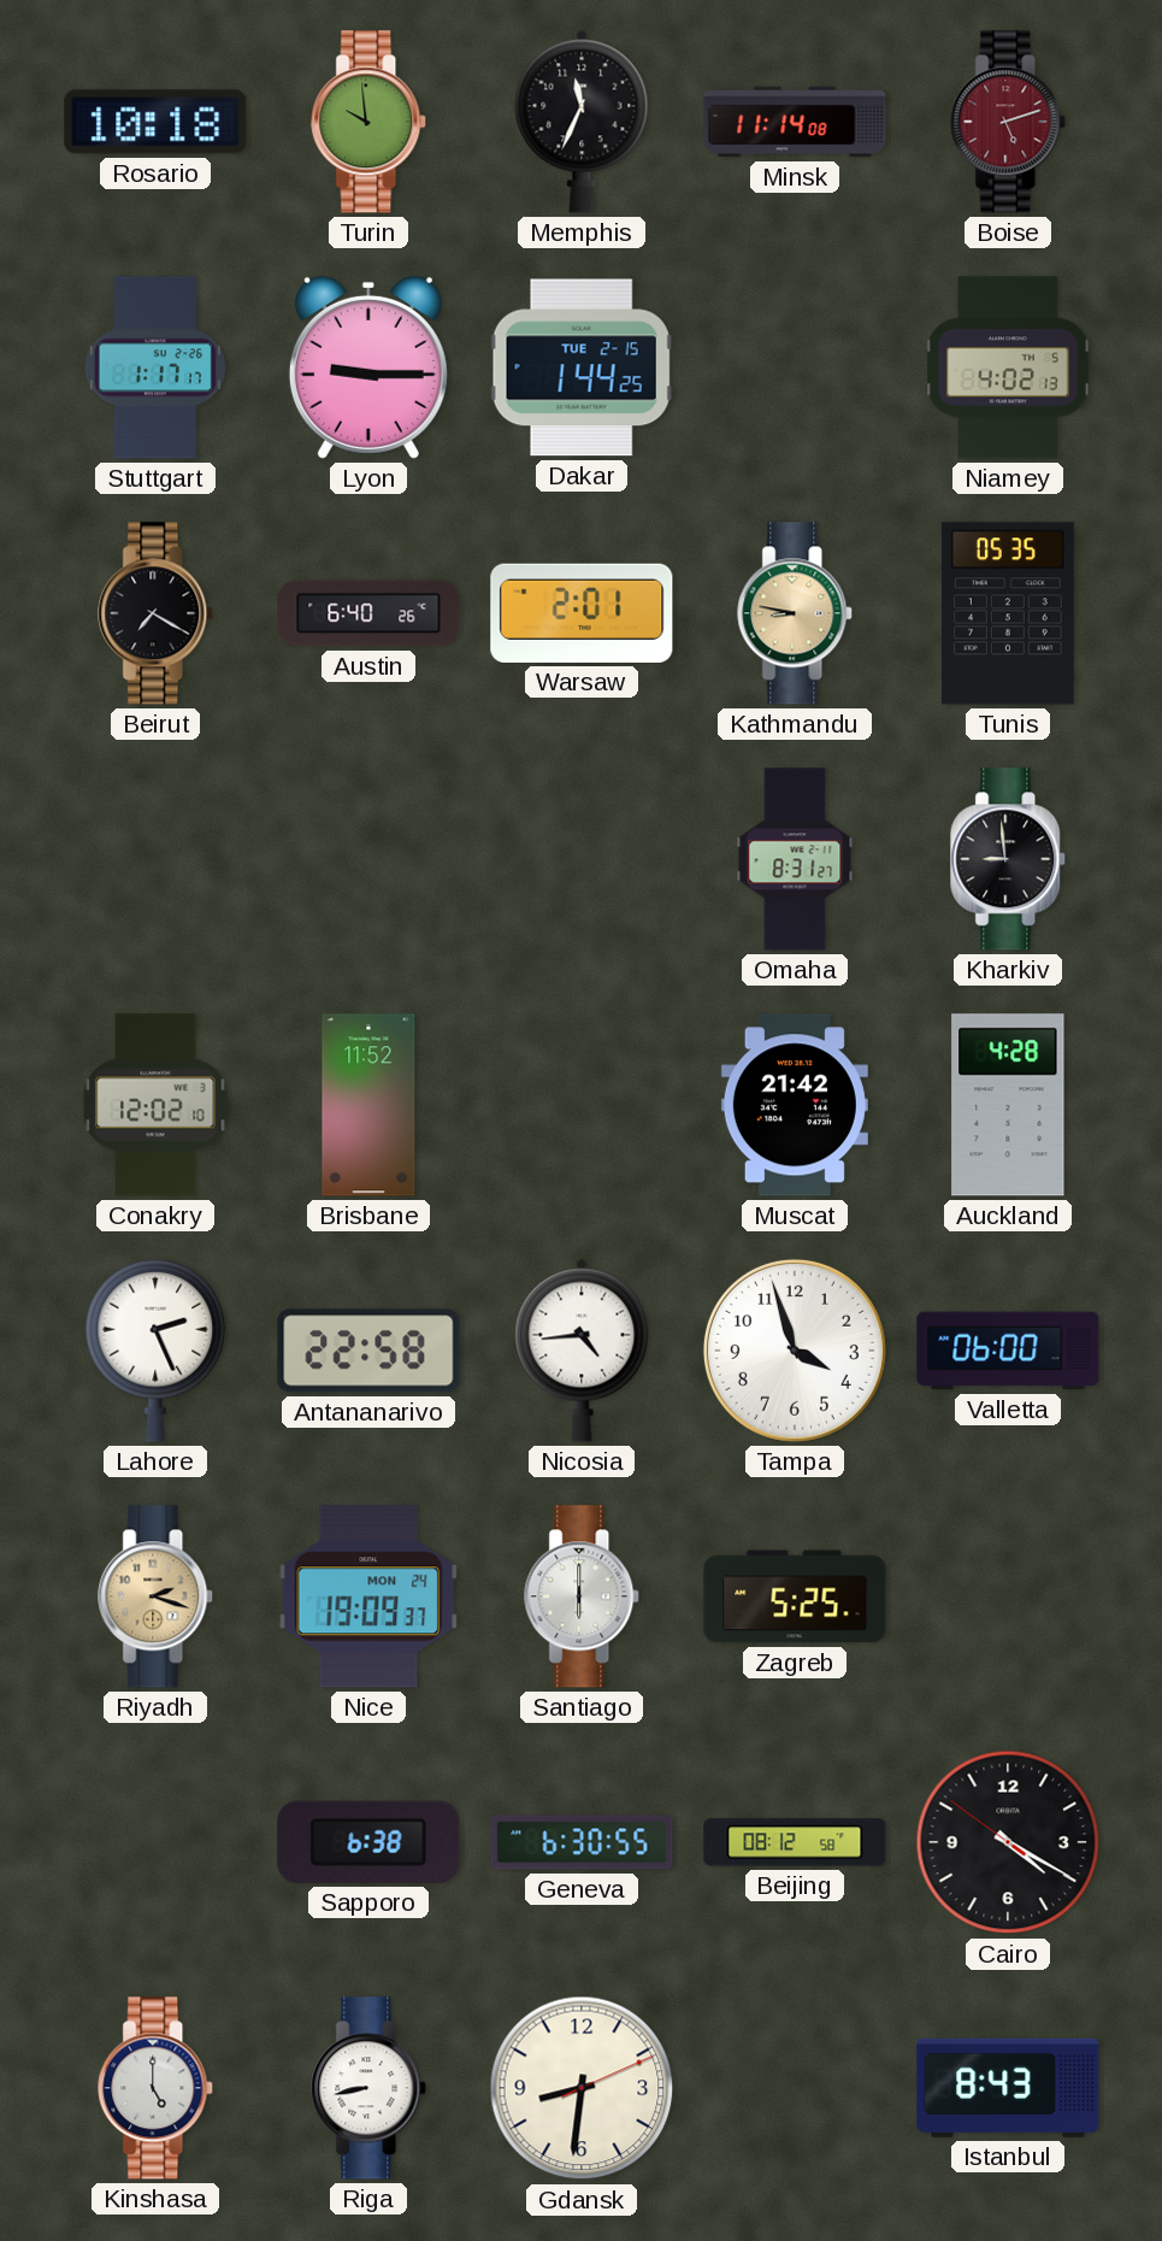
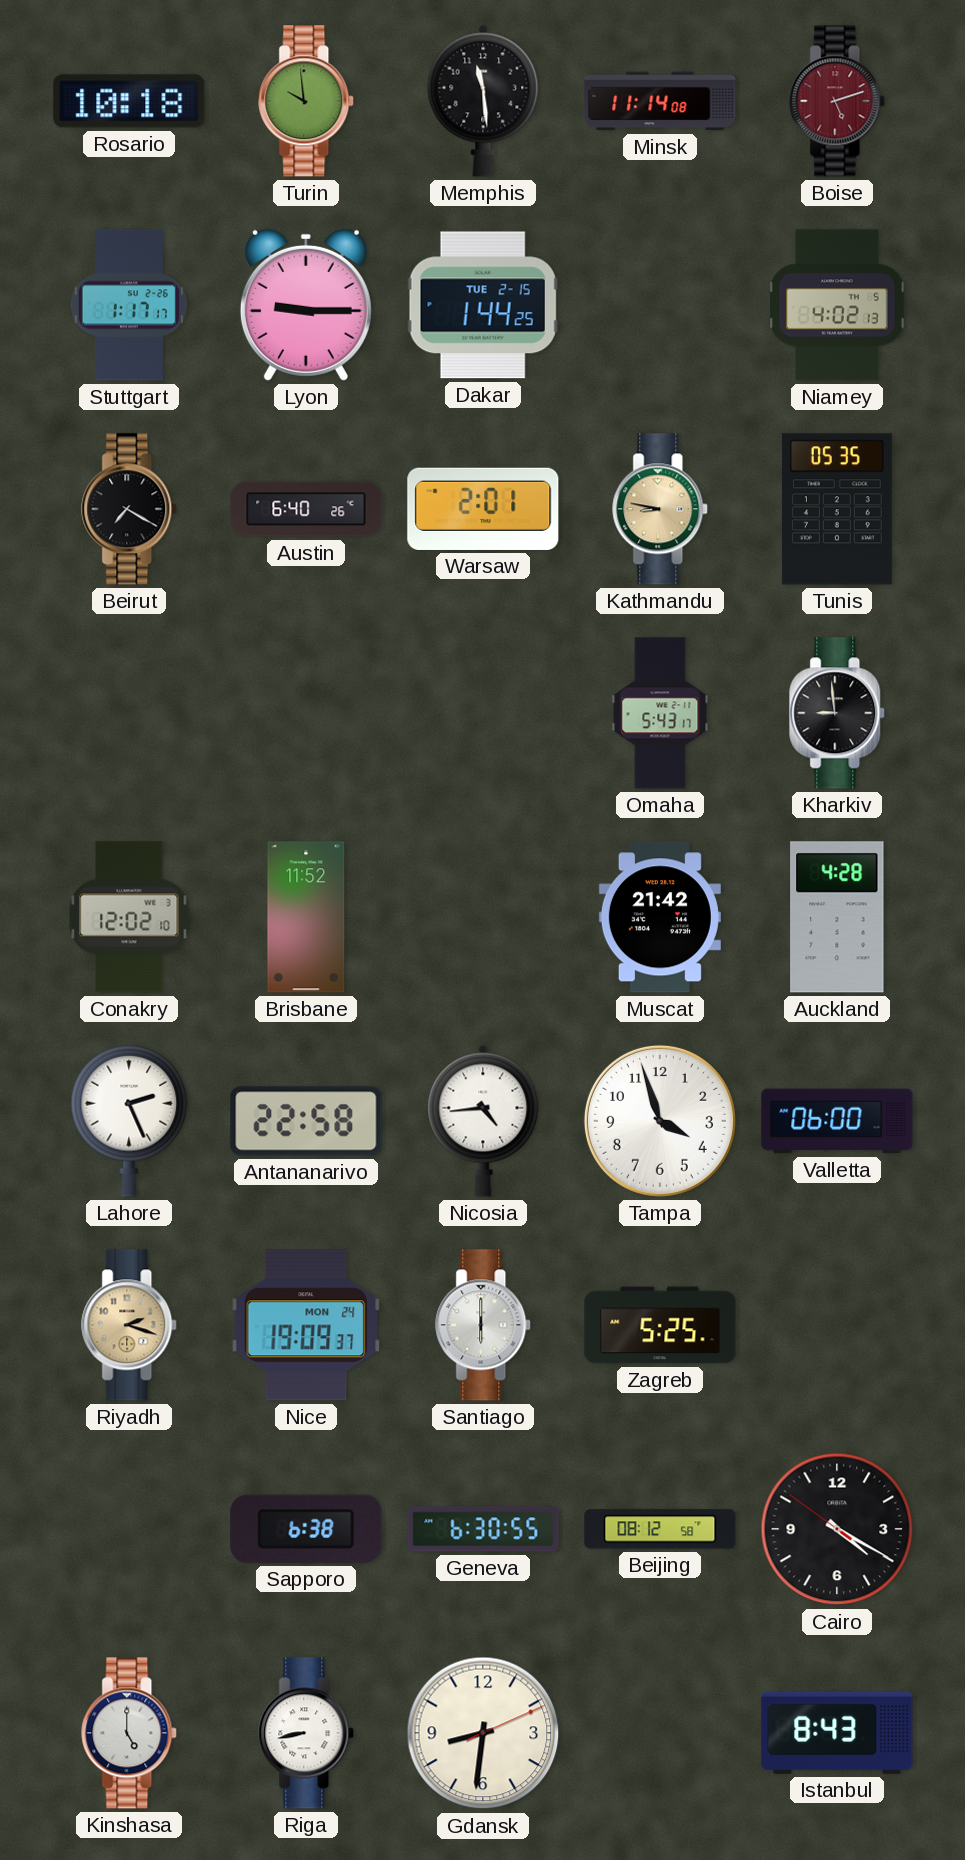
Memphis: 11:34 -> 11:29
Omaha: 8:31 -> 5:43
